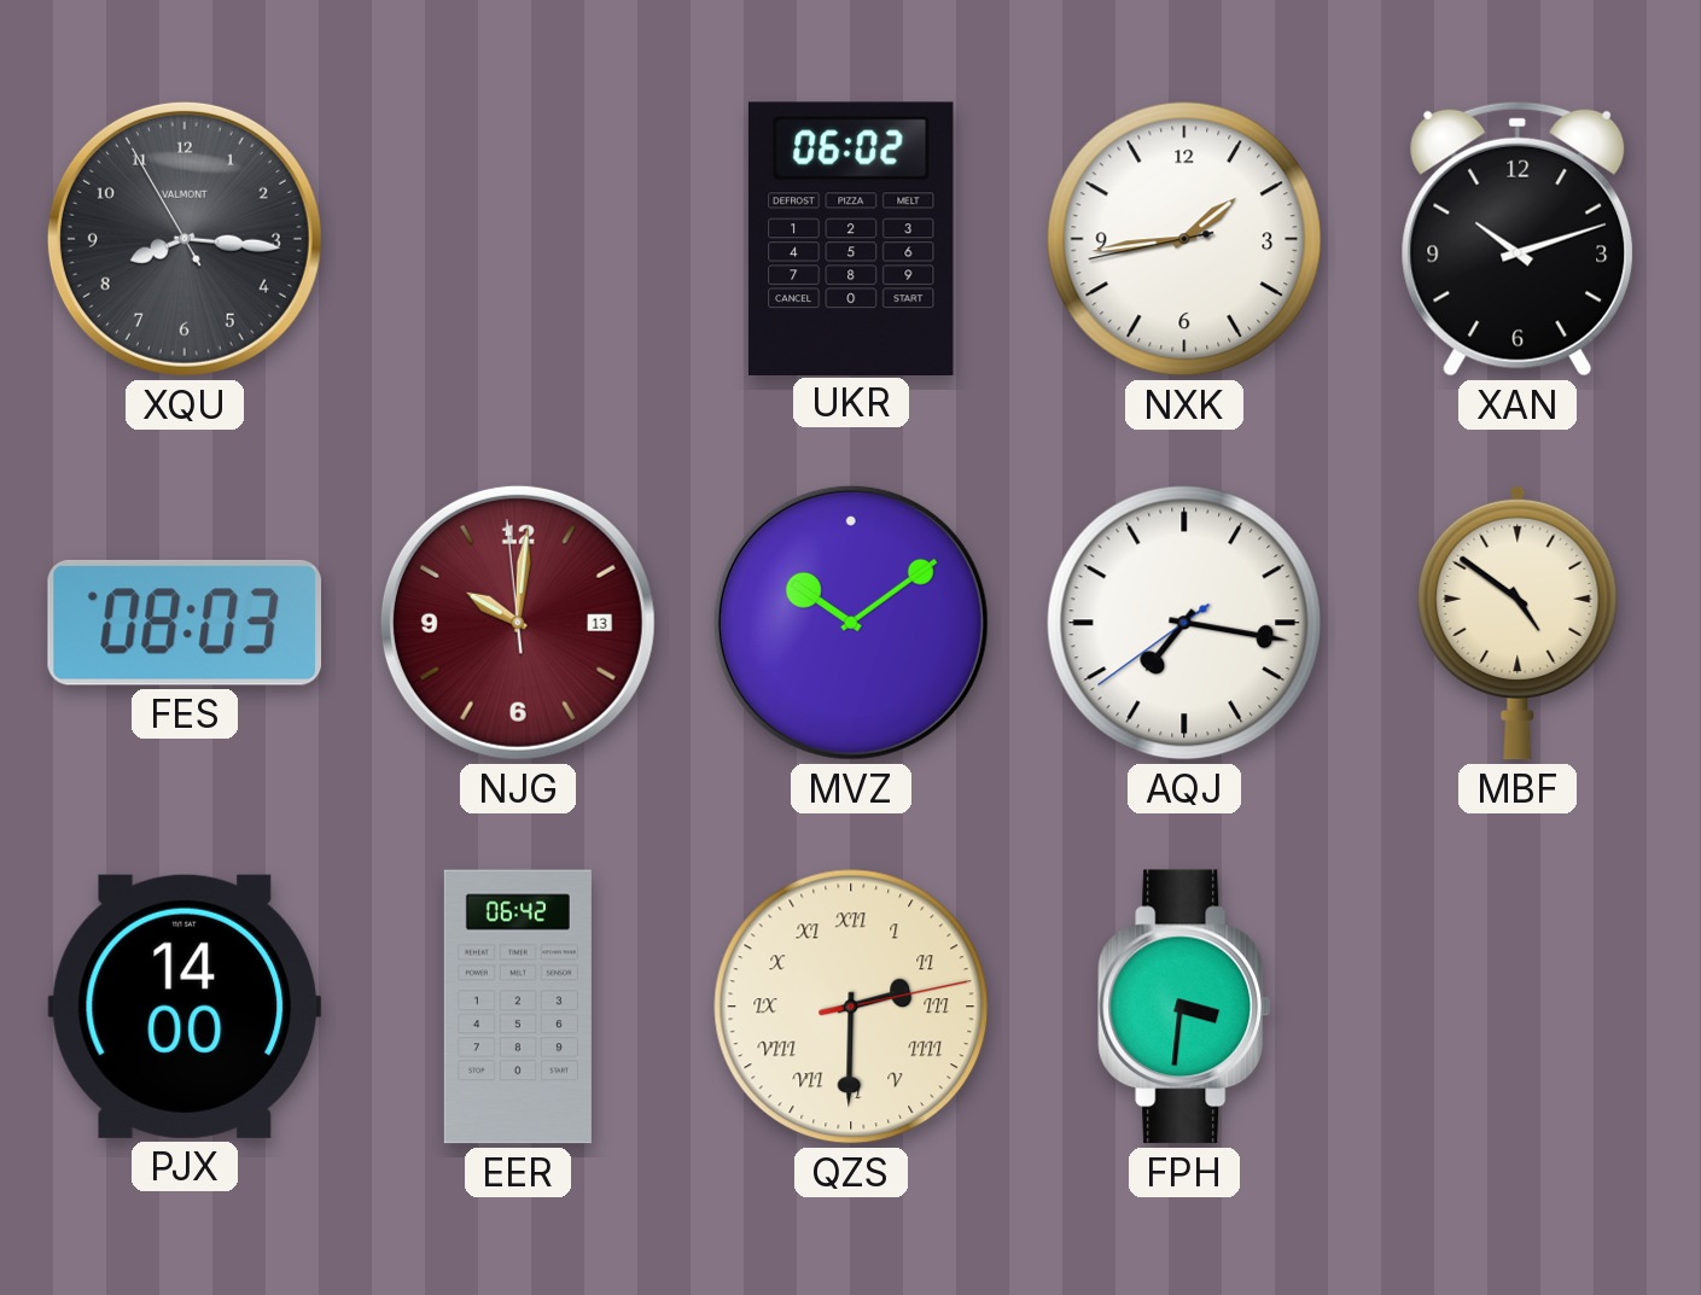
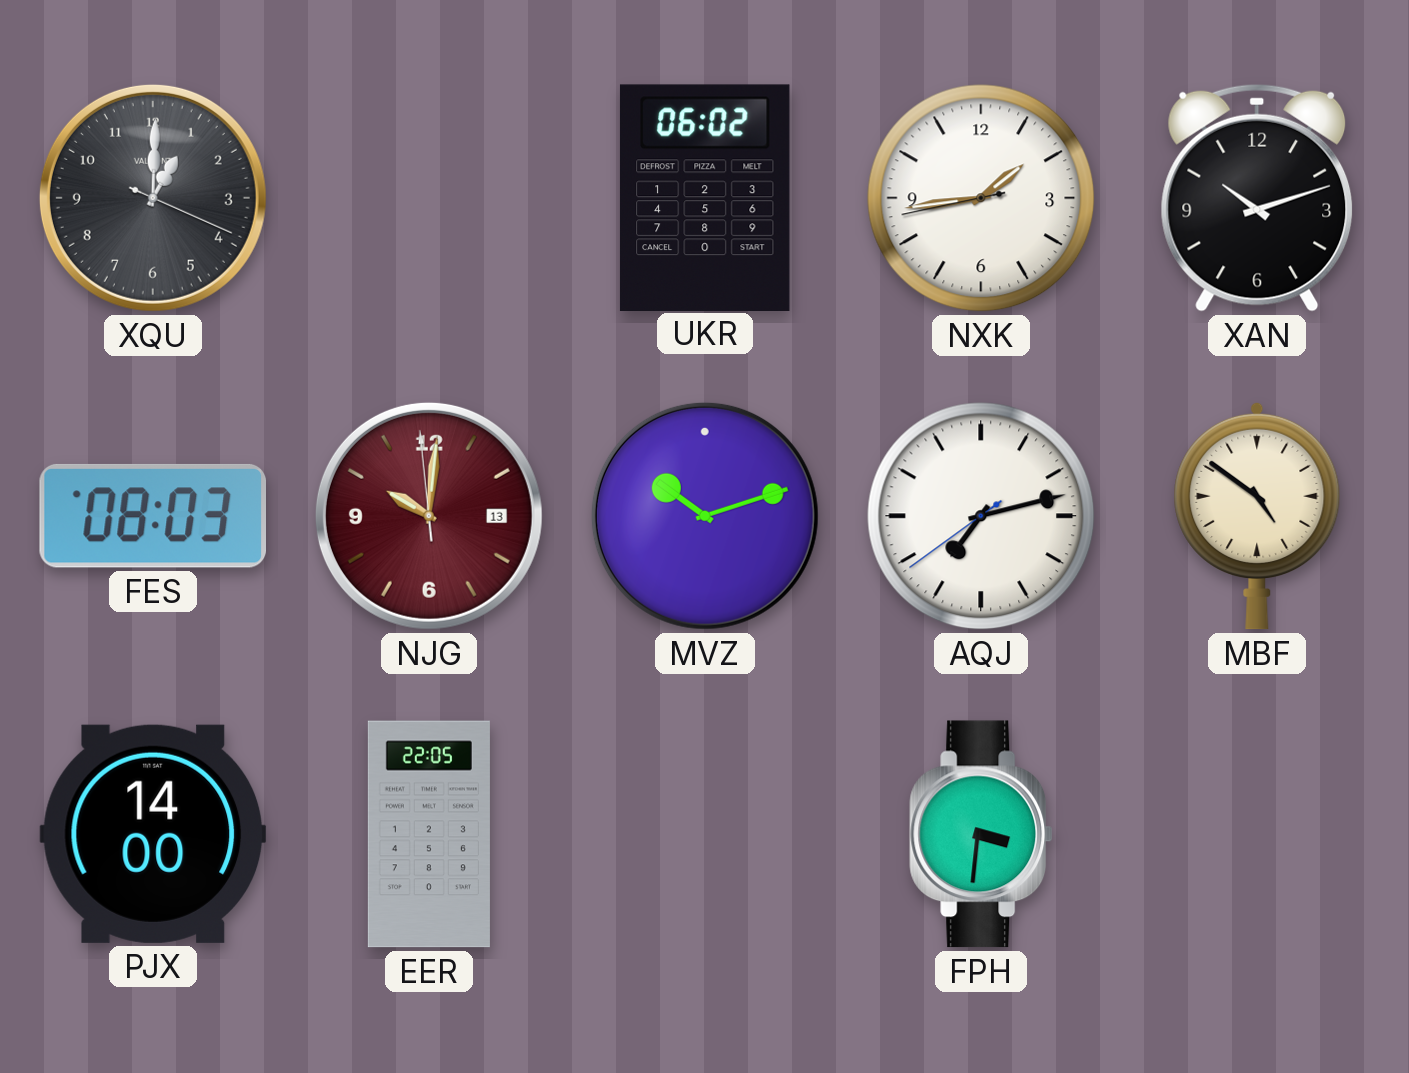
XQU: 8:15 -> 1:00
MVZ: 10:09 -> 10:12
AQJ: 7:16 -> 7:12
EER: 06:42 -> 22:05
QZS: 2:30 -> none
